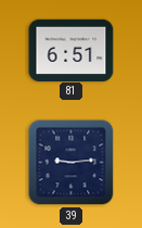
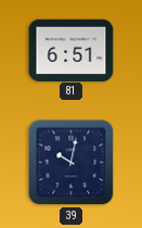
39: 9:14 -> 10:02
